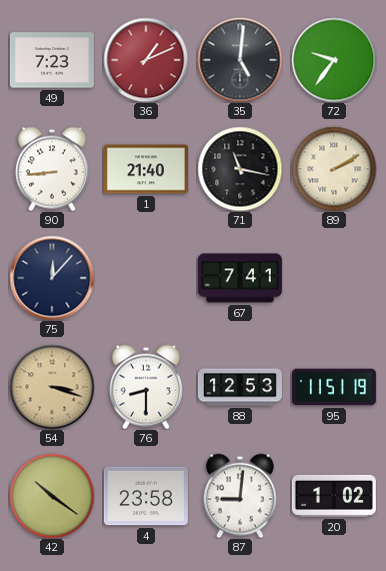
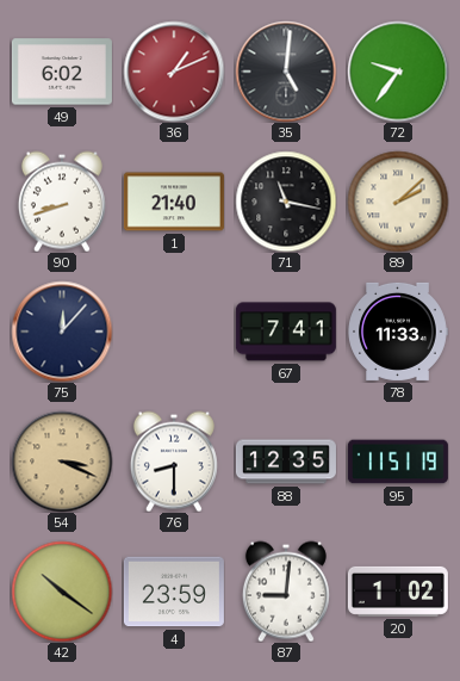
49: 7:23 -> 6:02
90: 8:44 -> 8:42
89: 2:10 -> 2:08
78: none -> 11:33
54: 3:18 -> 3:19
88: 12:53 -> 12:35
4: 23:58 -> 23:59
